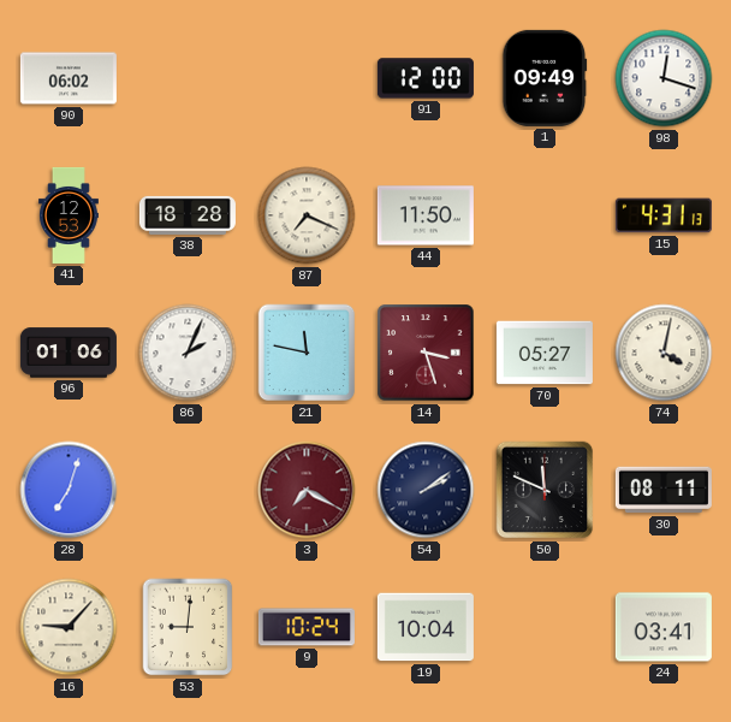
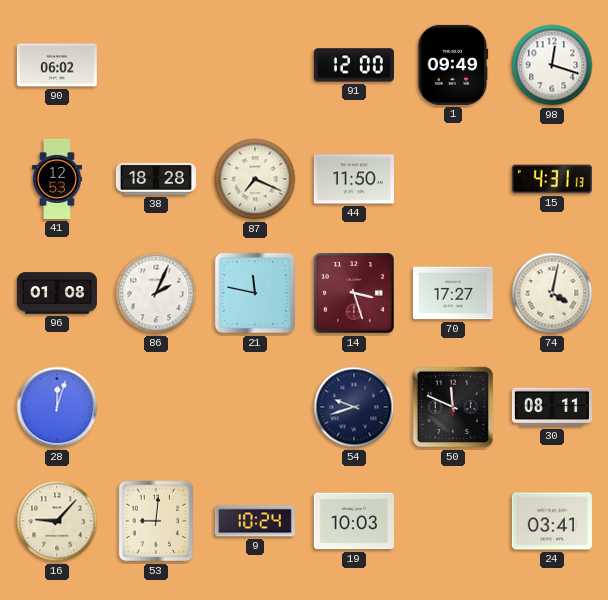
96: 01:06 -> 01:08
70: 05:27 -> 17:27
28: 7:03 -> 12:03
3: 7:20 -> none
54: 2:09 -> 9:42
19: 10:04 -> 10:03
